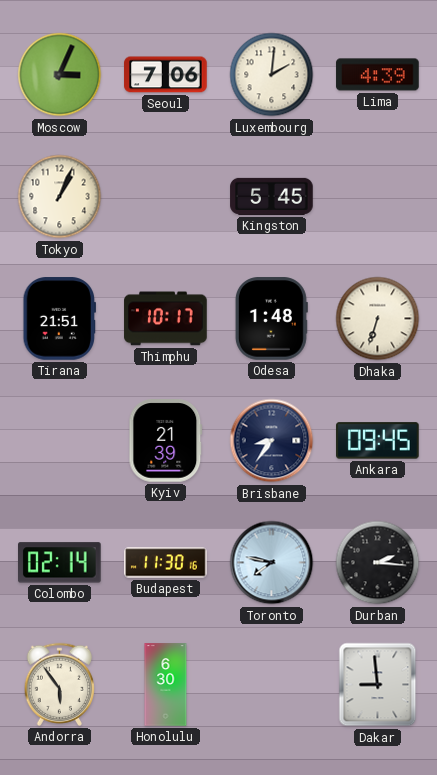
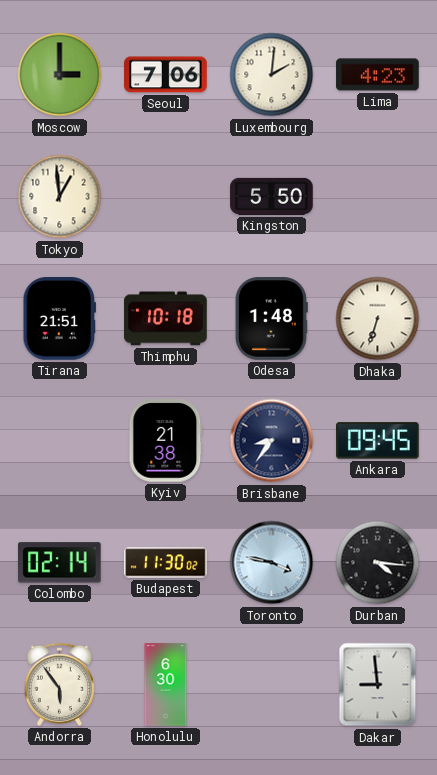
Moscow: 3:04 -> 3:00
Lima: 4:39 -> 4:23
Tokyo: 1:04 -> 12:59
Kingston: 5:45 -> 5:50
Thimphu: 10:17 -> 10:18
Kyiv: 21:39 -> 21:38
Budapest: 11:30:16 -> 11:30:02
Toronto: 7:47 -> 3:47
Durban: 2:16 -> 4:16
